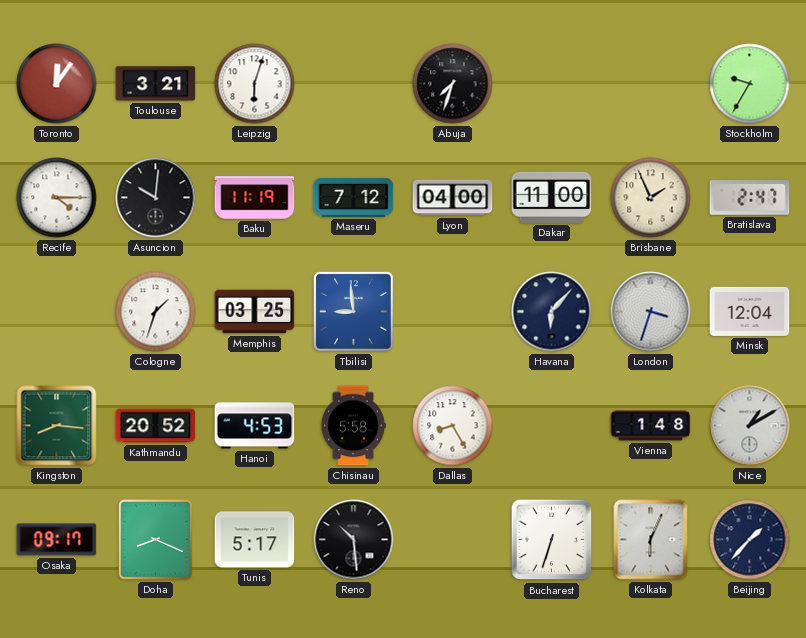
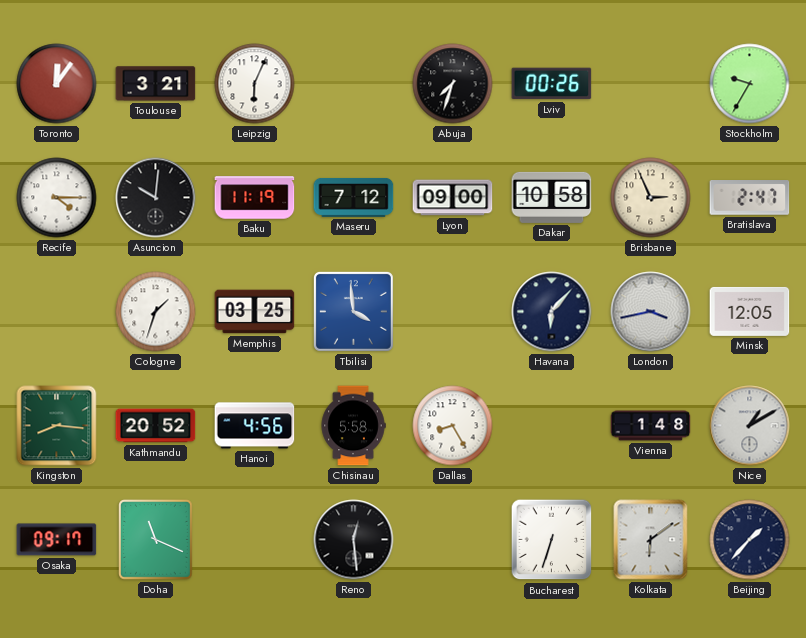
Leipzig: 6:03 -> 6:04
Lviv: none -> 00:26
Lyon: 04:00 -> 09:00
Dakar: 11:00 -> 10:58
Brisbane: 1:56 -> 2:56
Tbilisi: 8:59 -> 3:59
London: 3:33 -> 3:43
Minsk: 12:04 -> 12:05
Hanoi: 4:53 -> 4:56
Doha: 8:19 -> 11:19
Tunis: 5:17 -> none
Reno: 10:29 -> 12:29
Kolkata: 6:04 -> 6:09
